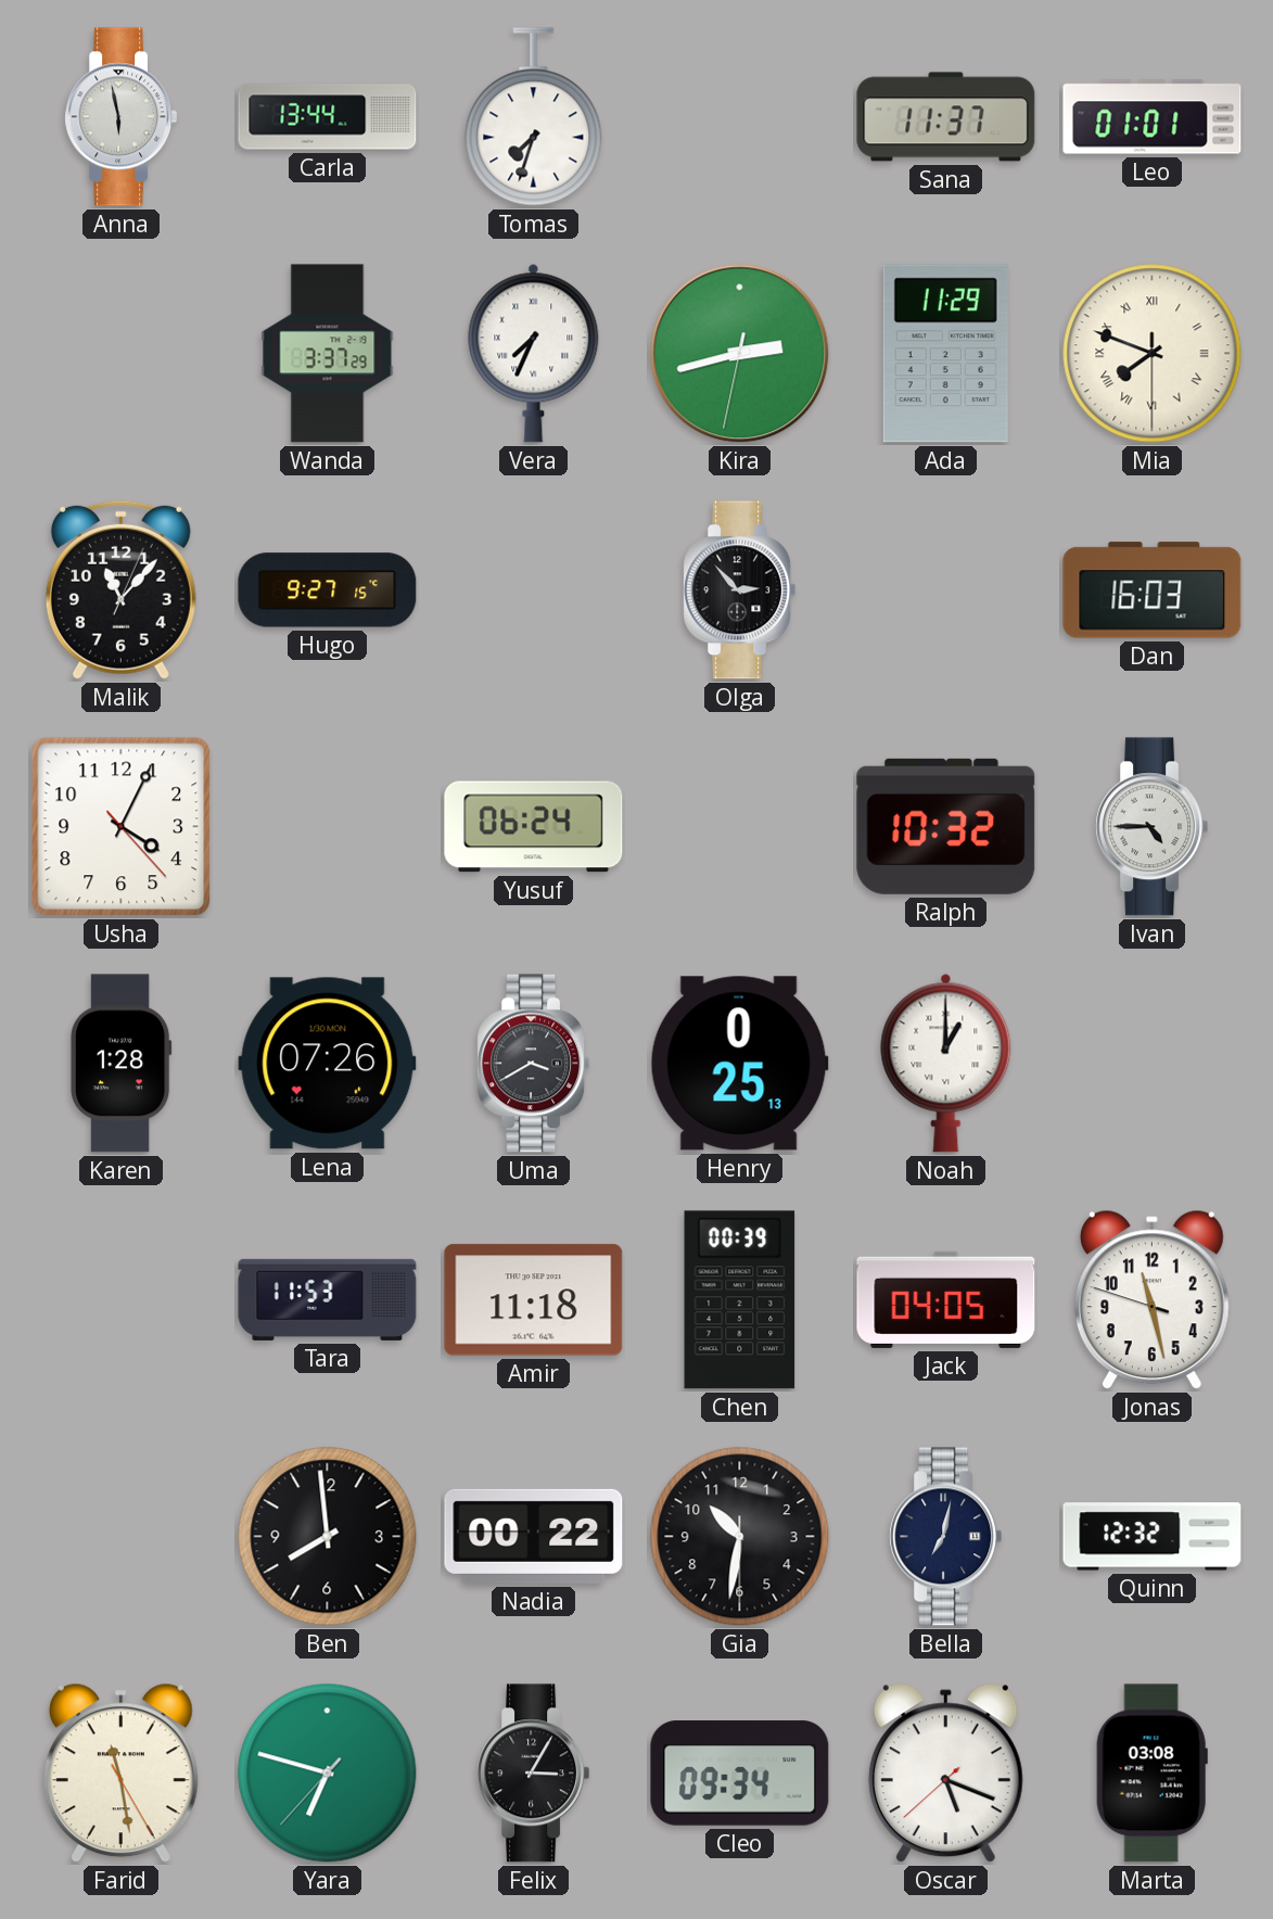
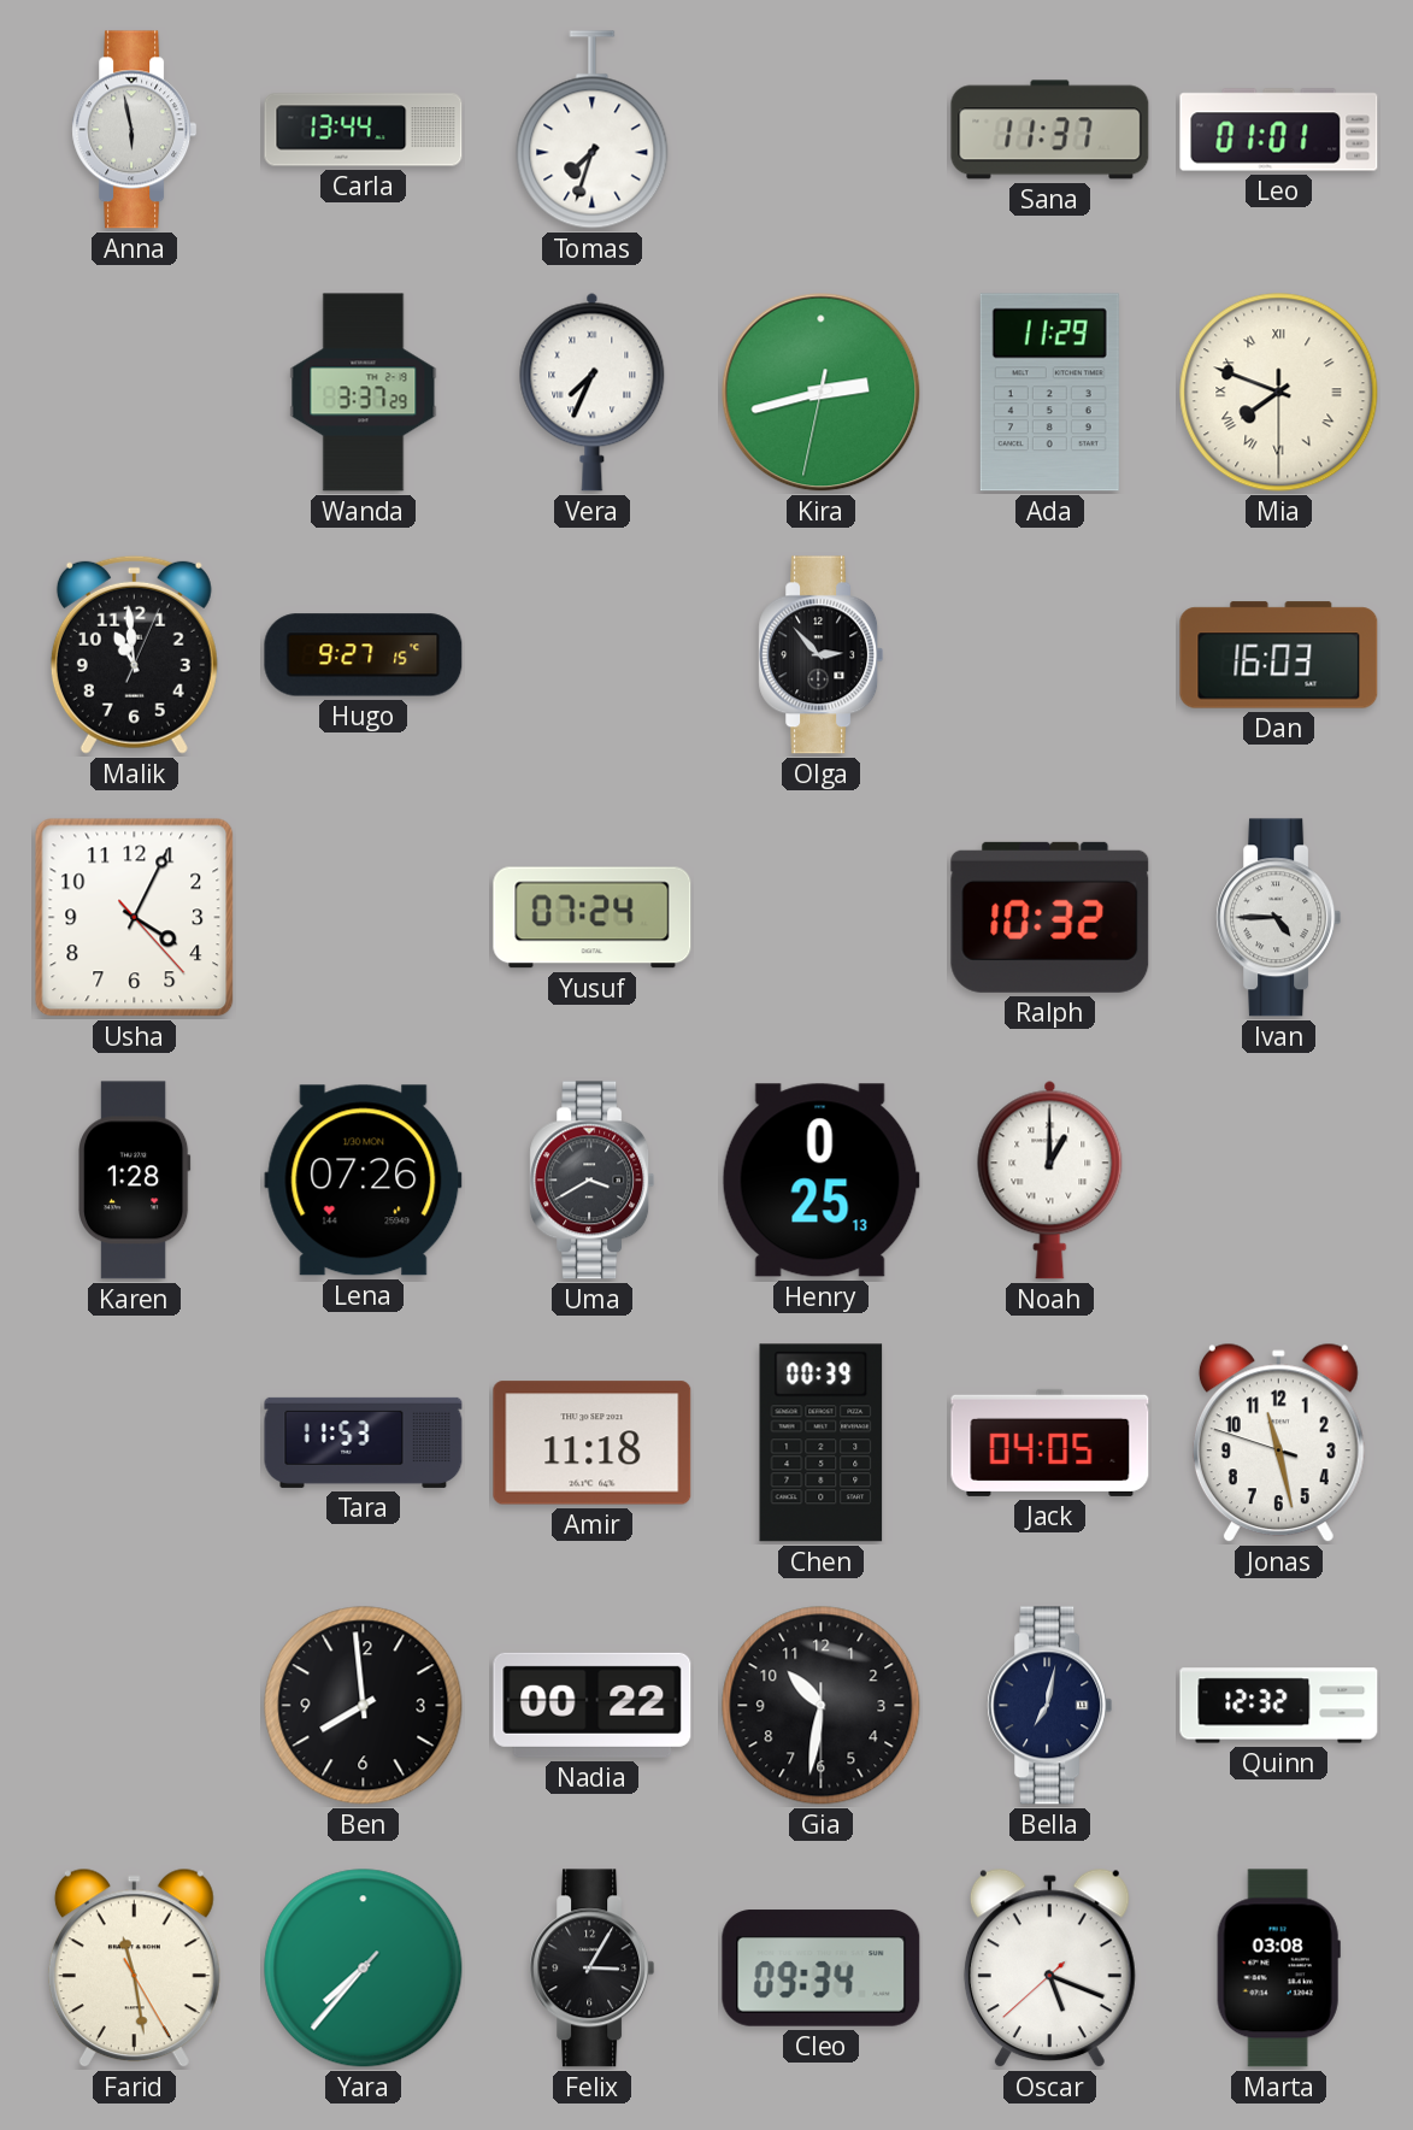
Malik: 11:07 -> 10:59
Yusuf: 06:24 -> 07:24
Yara: 6:47 -> 7:36
